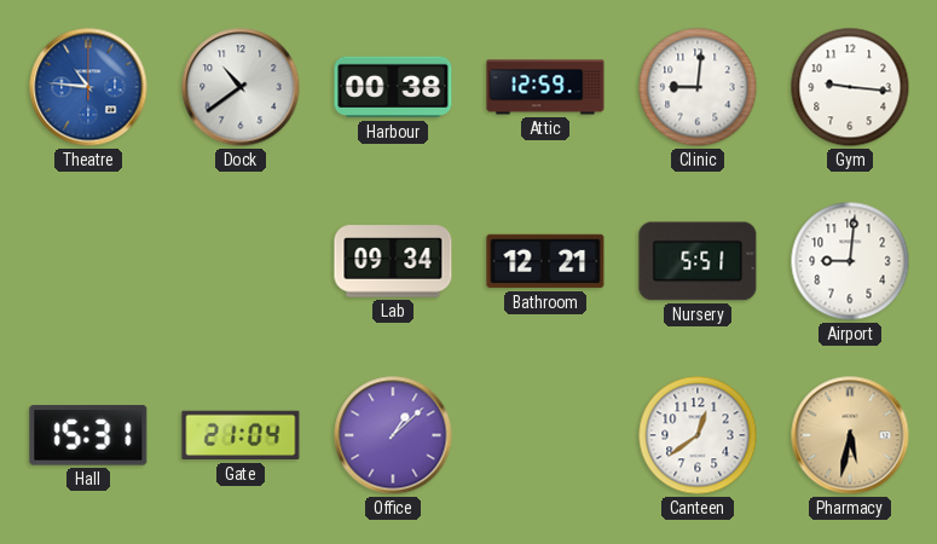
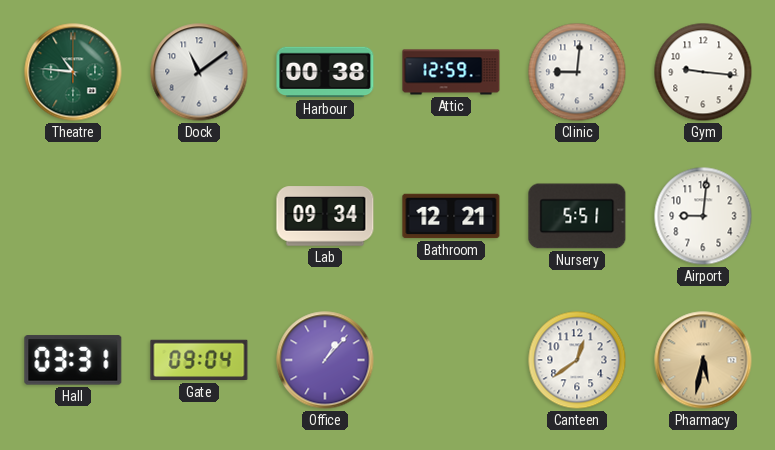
Theatre dial: blue -> green
Dock: 10:39 -> 11:09
Hall: 15:31 -> 03:31
Gate: 21:04 -> 09:04
Office: 1:08 -> 1:07
